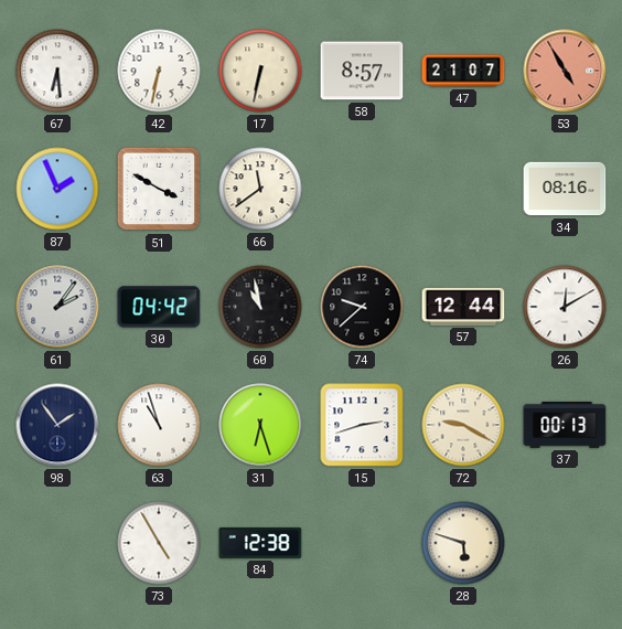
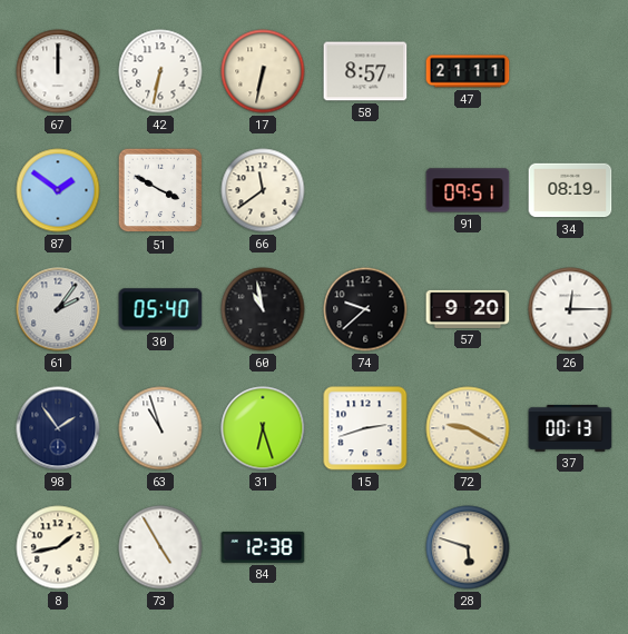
67: 6:29 -> 12:00
47: 21:07 -> 21:11
53: 4:55 -> none
87: 1:56 -> 1:51
91: none -> 09:51
34: 08:16 -> 08:19
30: 04:42 -> 05:40
57: 12:44 -> 9:20
26: 12:10 -> 12:15
8: none -> 1:43
